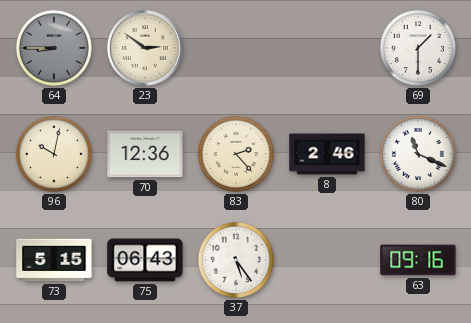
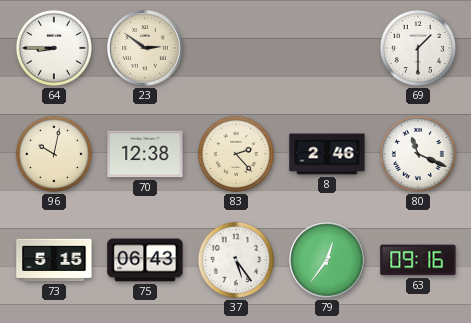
64 dial: grey -> white
70: 12:36 -> 12:38
79: none -> 12:36
